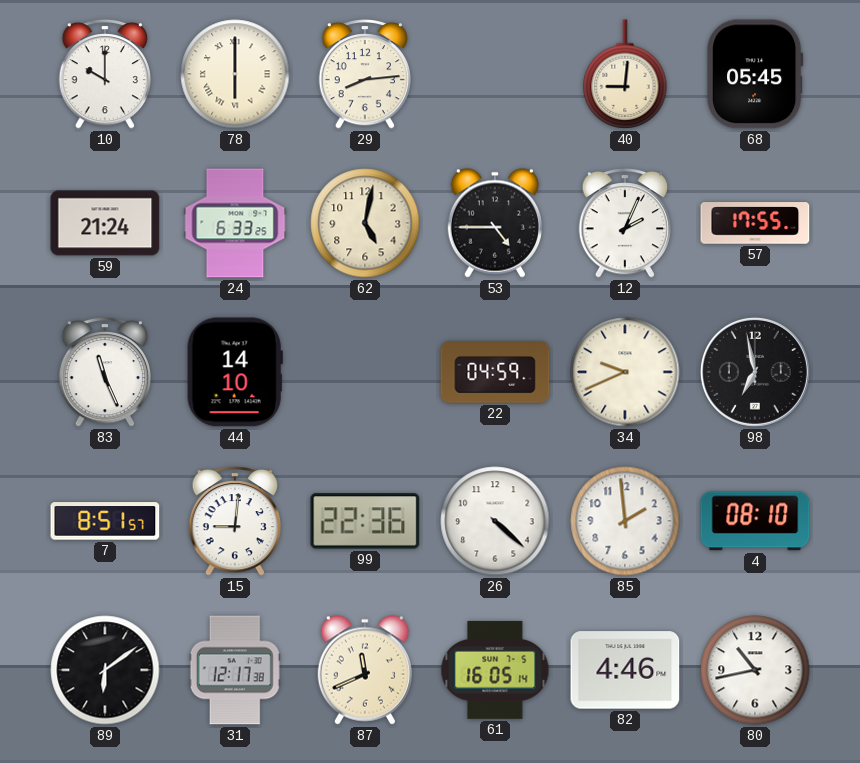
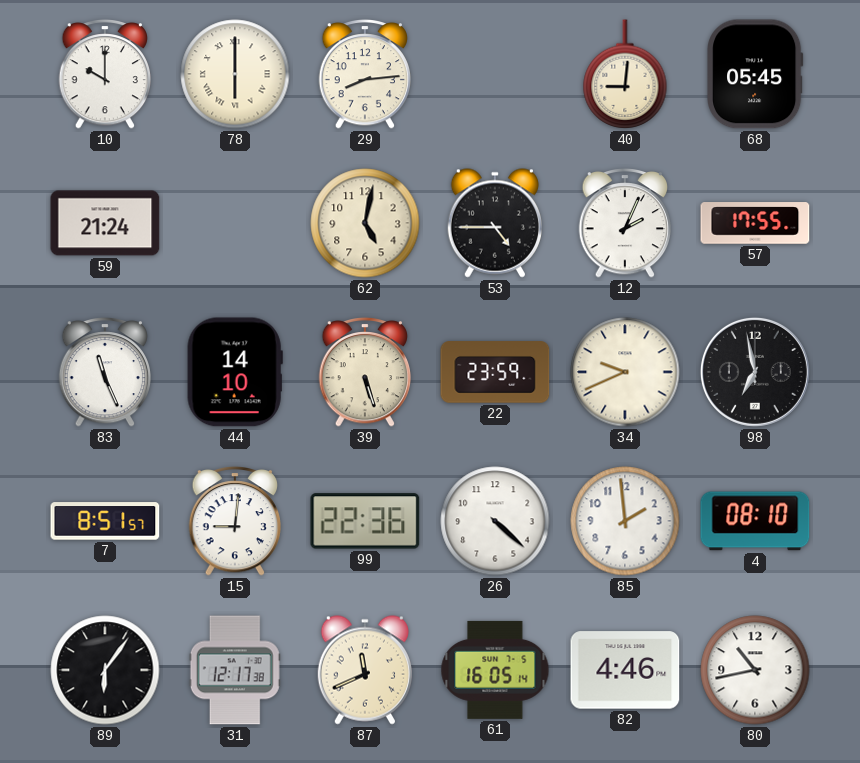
24: 6:33 -> none
39: none -> 5:27
22: 04:59 -> 23:59
89: 6:09 -> 6:06
